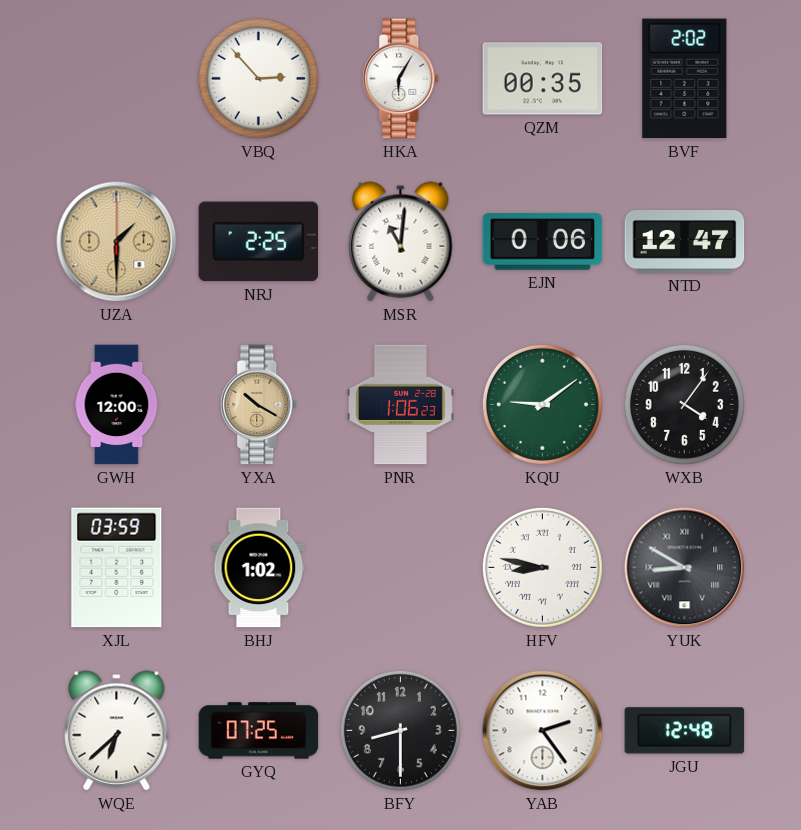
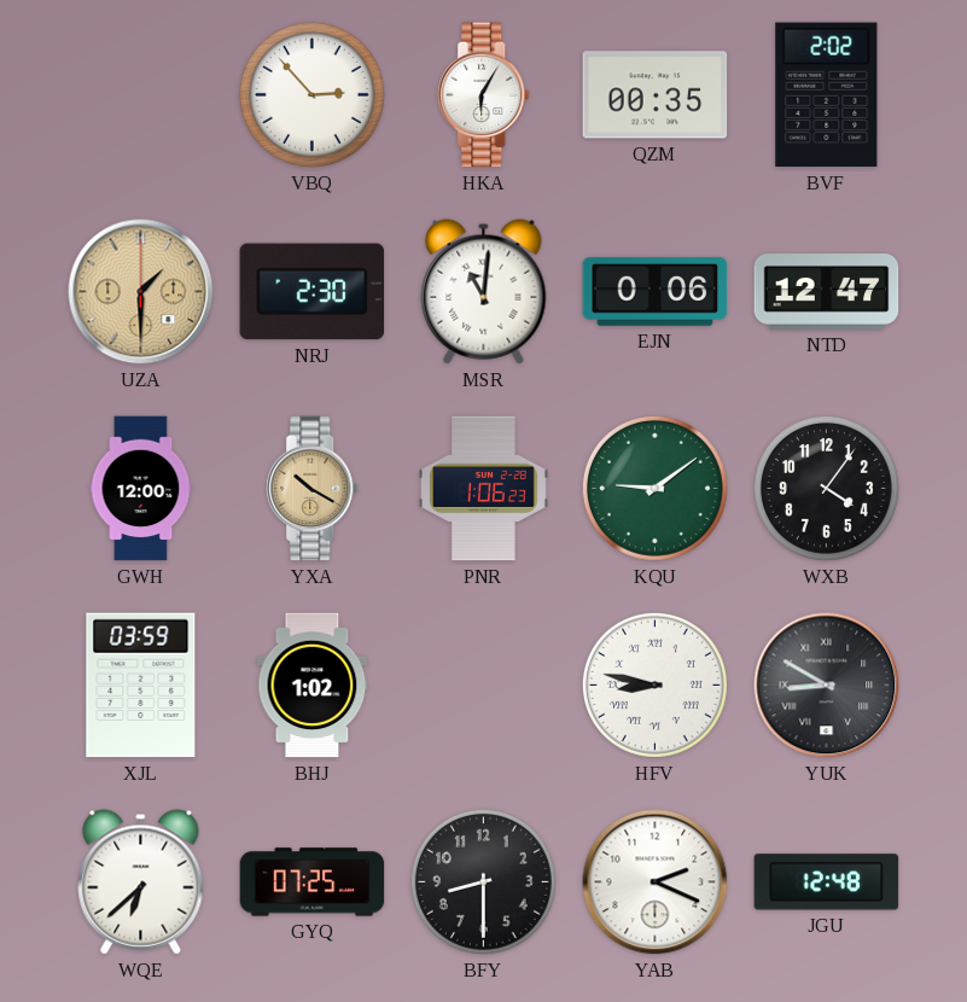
NRJ: 2:25 -> 2:30
YAB: 2:24 -> 2:19
